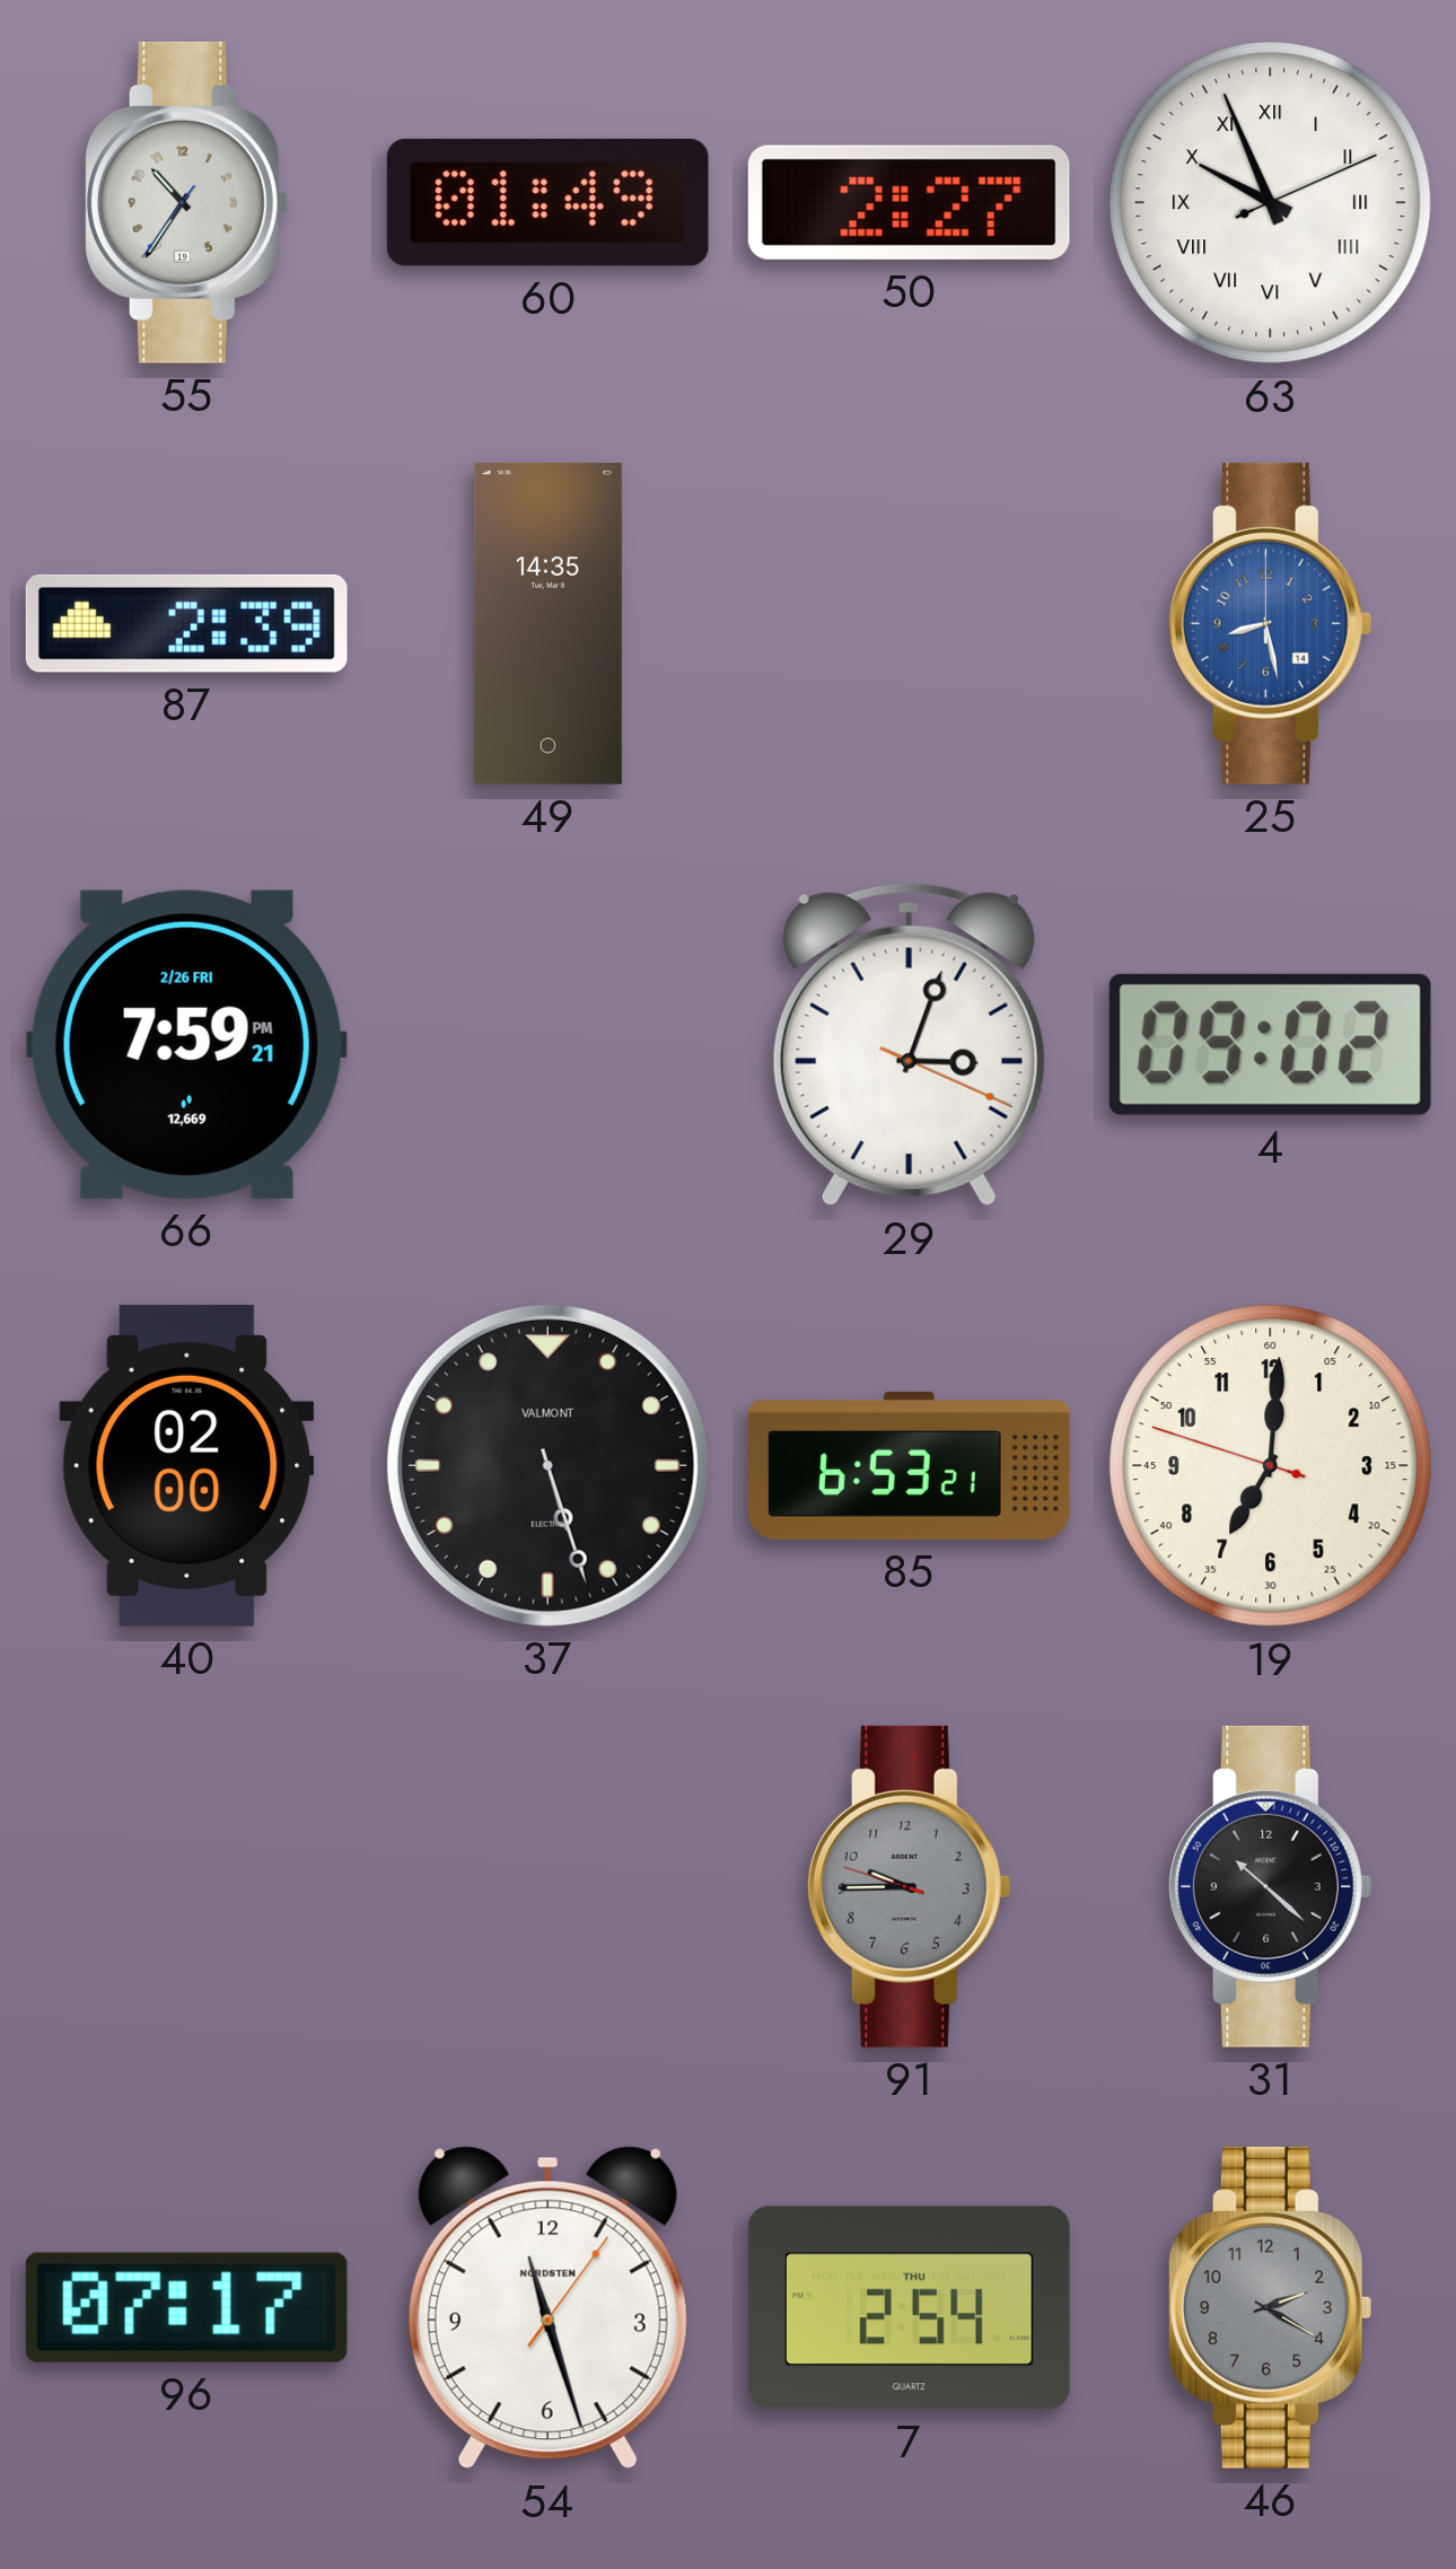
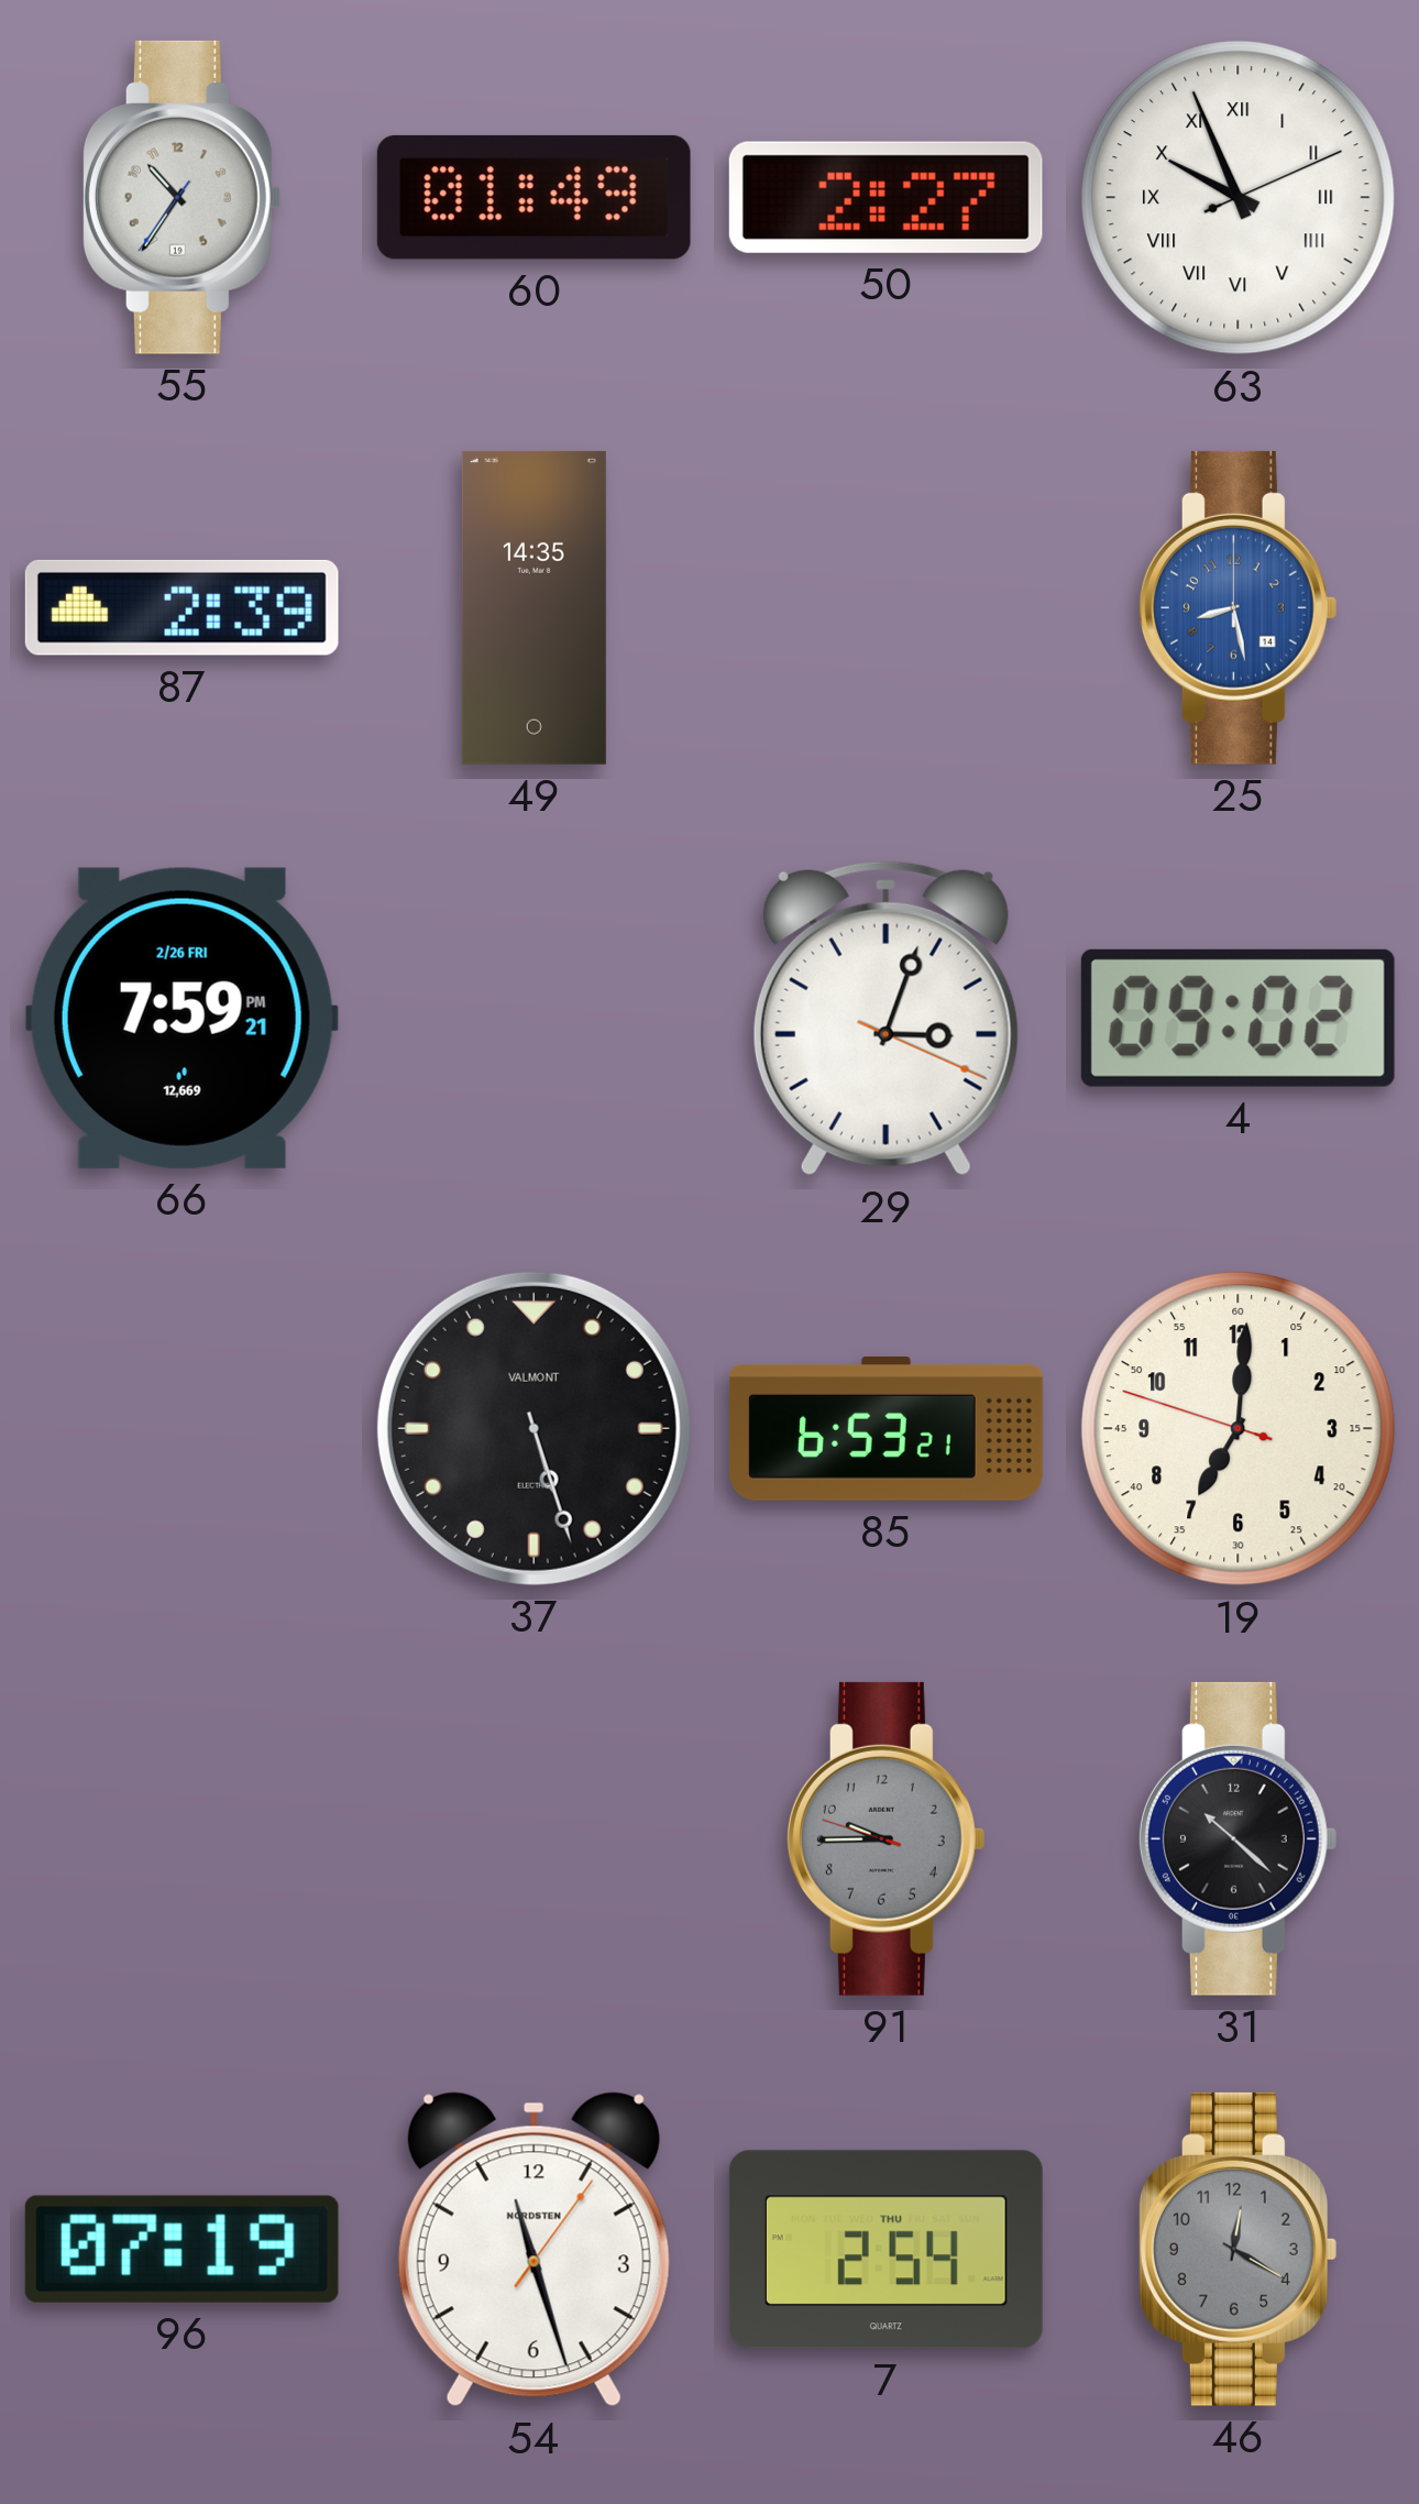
40: 02:00 -> none
96: 07:17 -> 07:19
46: 2:20 -> 12:20
